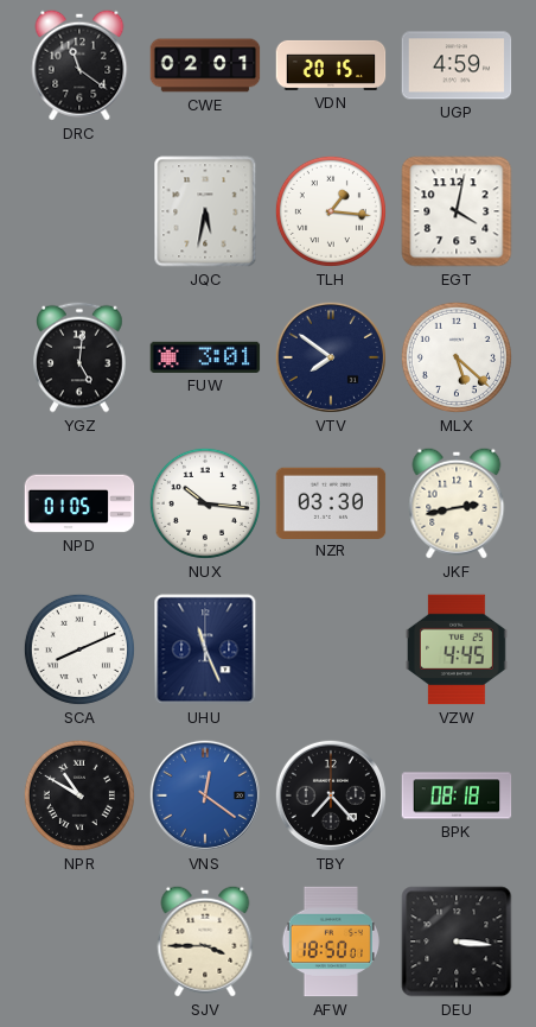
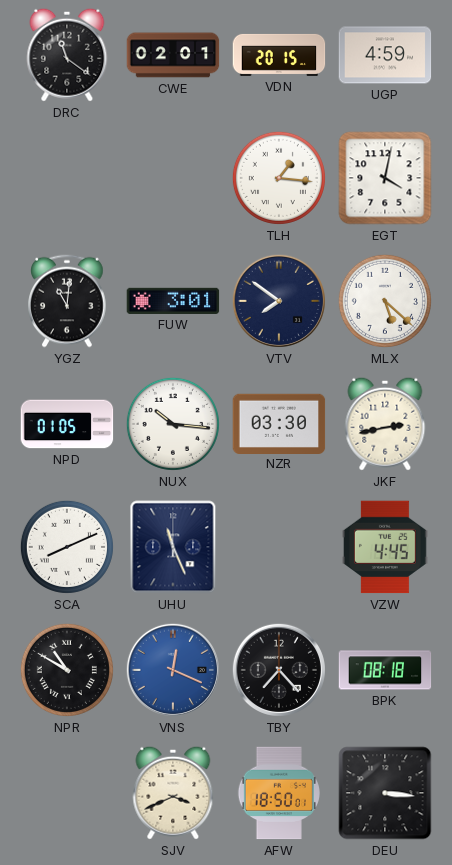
JQC: 5:32 -> none
YGZ: 5:01 -> 11:01
VNS: 12:21 -> 12:19
SJV: 3:45 -> 3:41
